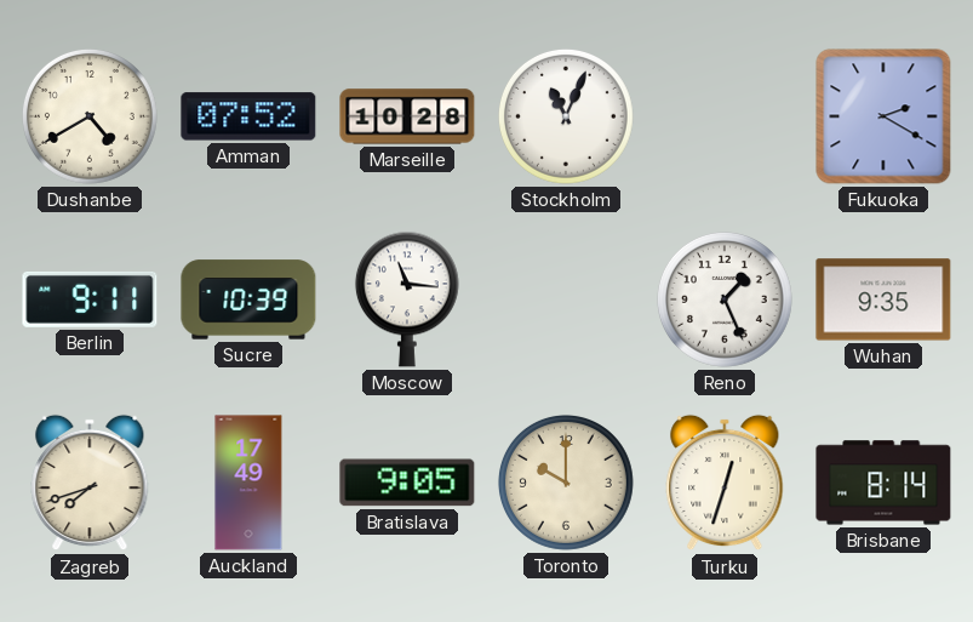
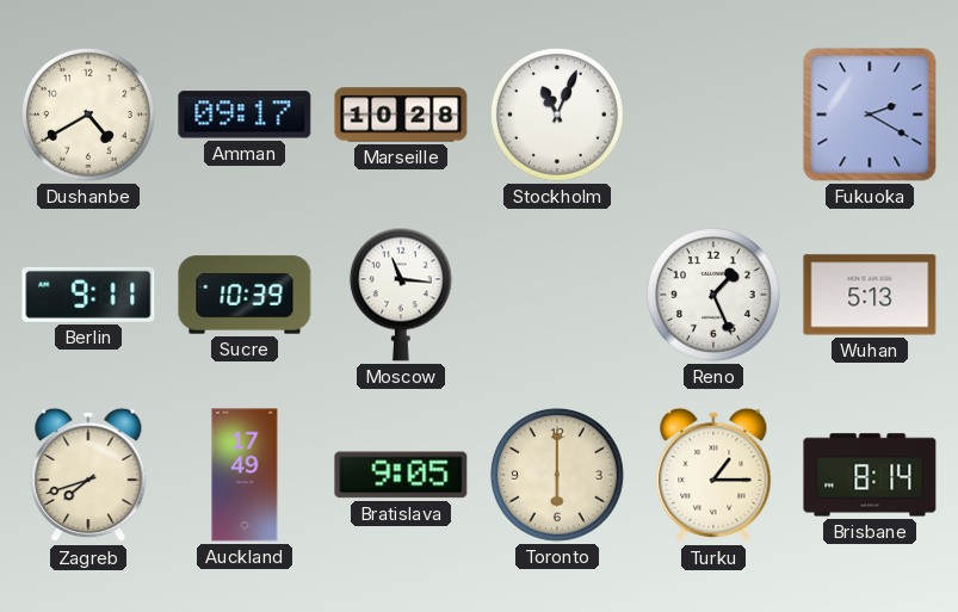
Amman: 07:52 -> 09:17
Wuhan: 9:35 -> 5:13
Toronto: 10:00 -> 6:00
Turku: 12:33 -> 1:15
